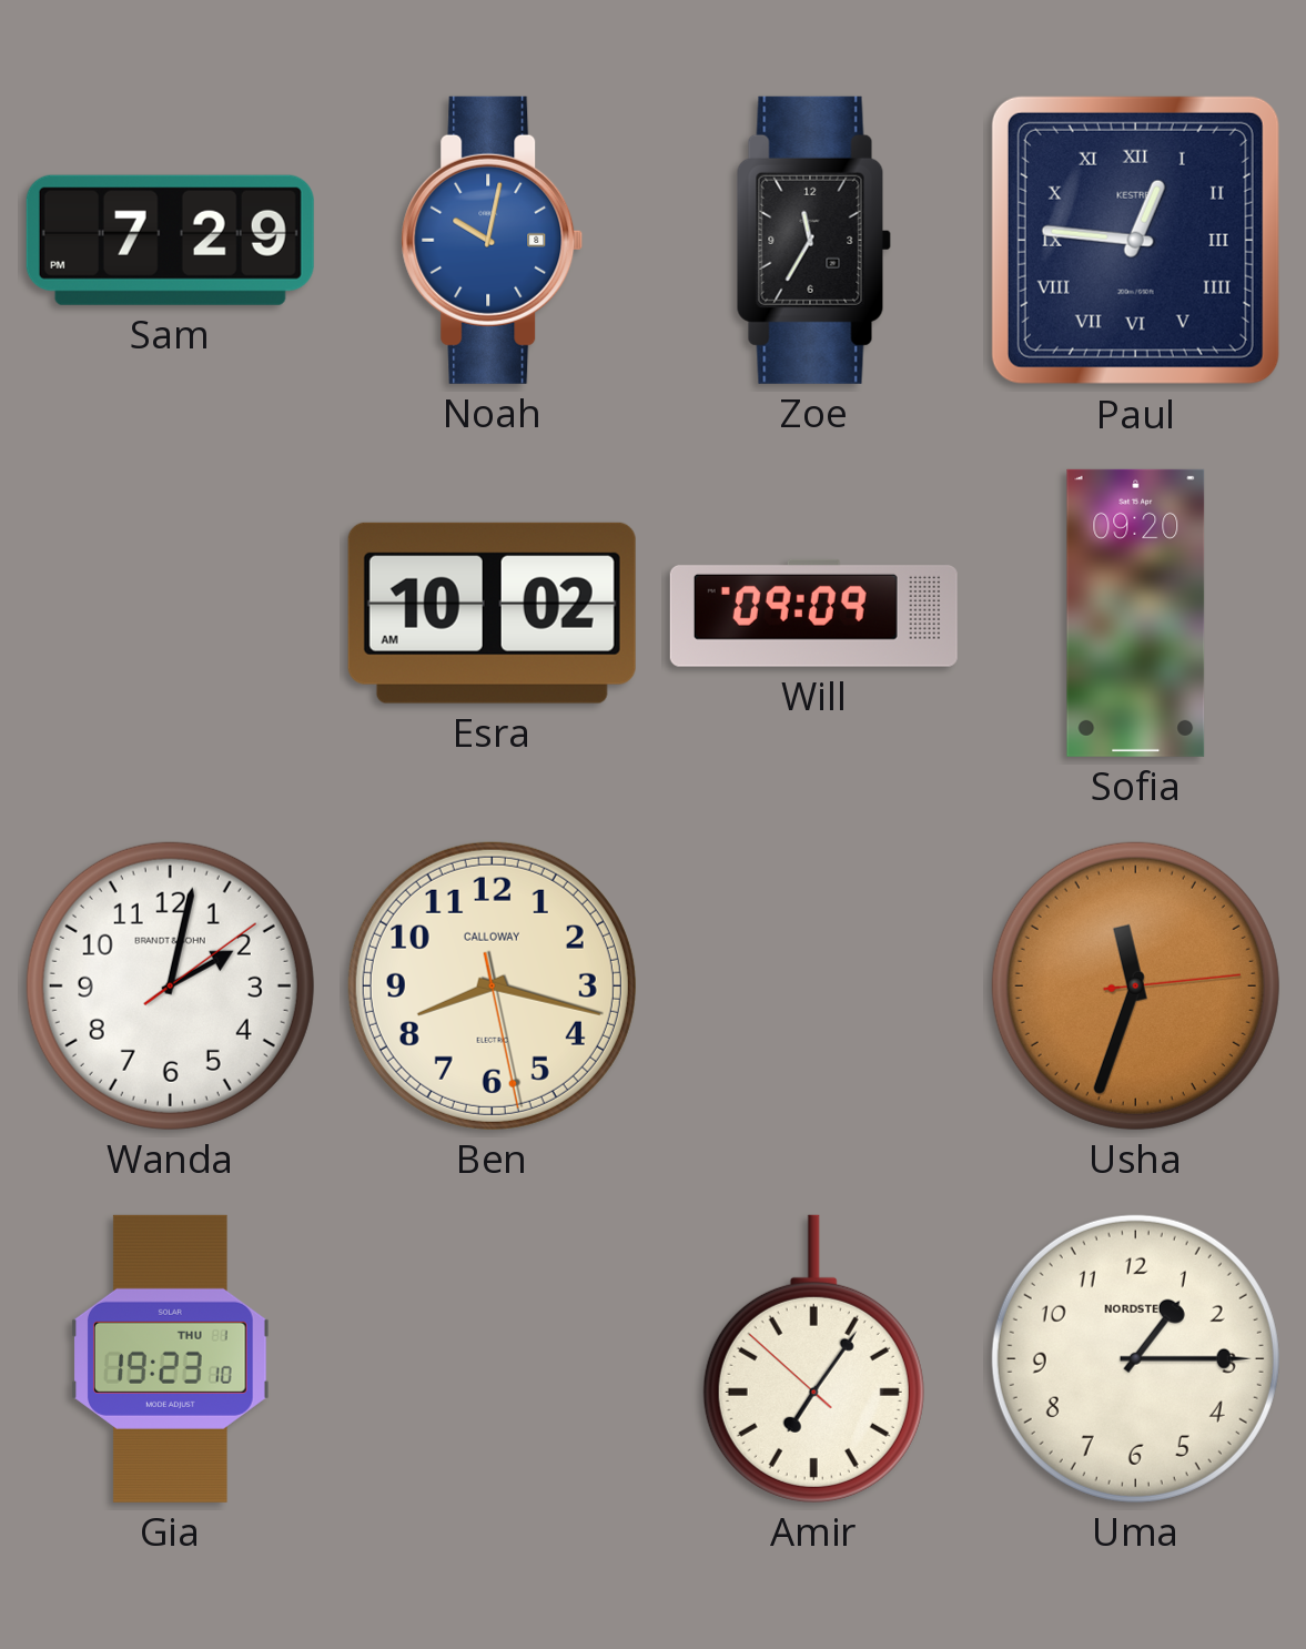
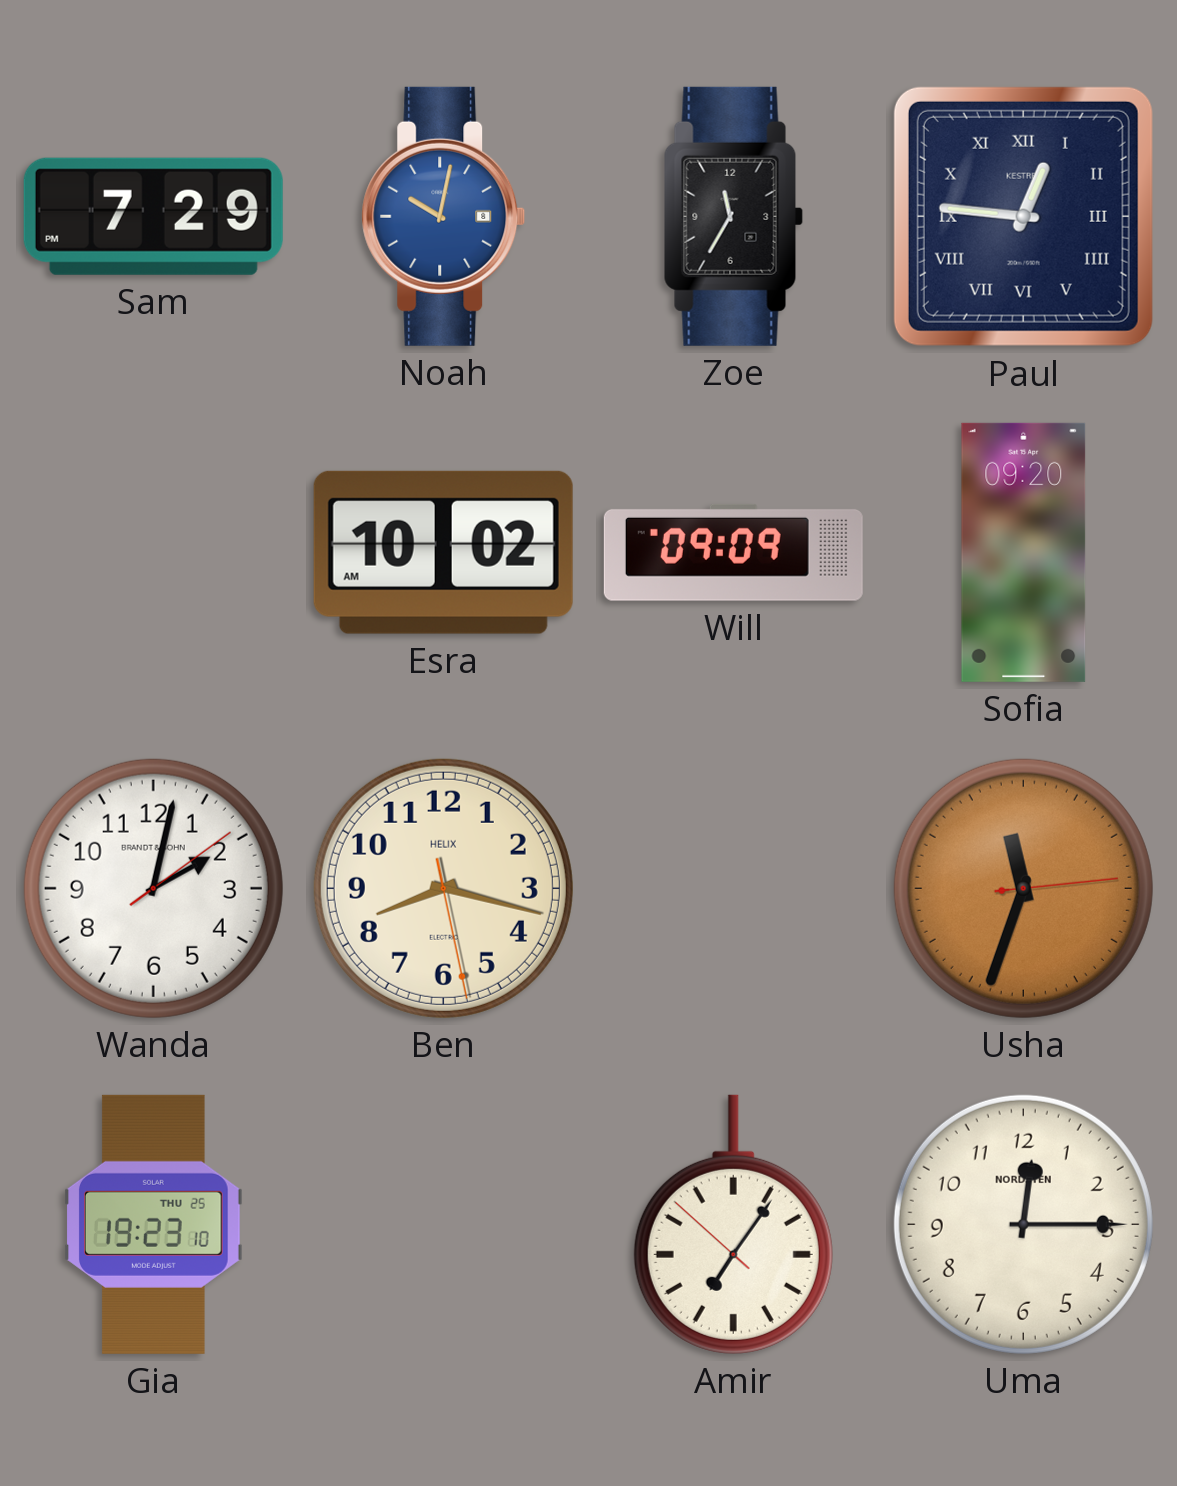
Ben brand: CALLOWAY -> HELIX
Gia date: THU 1 -> THU 25
Uma: 1:15 -> 12:15
